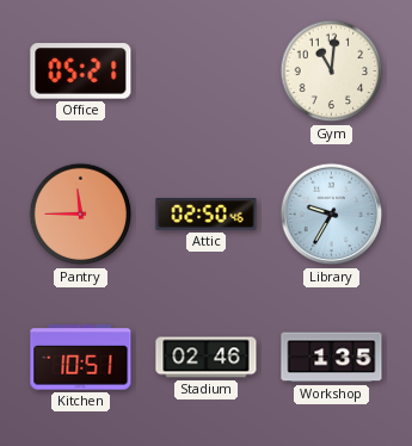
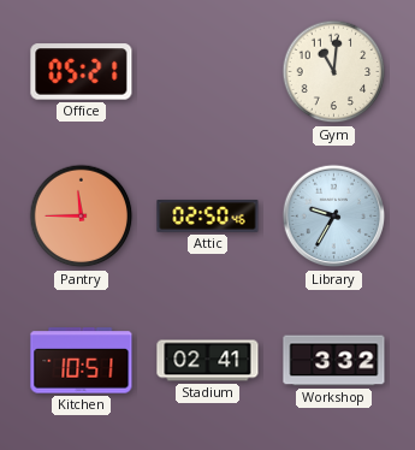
Stadium: 02:46 -> 02:41
Workshop: 1:35 -> 3:32
